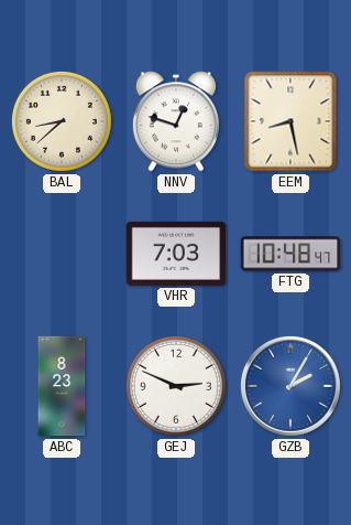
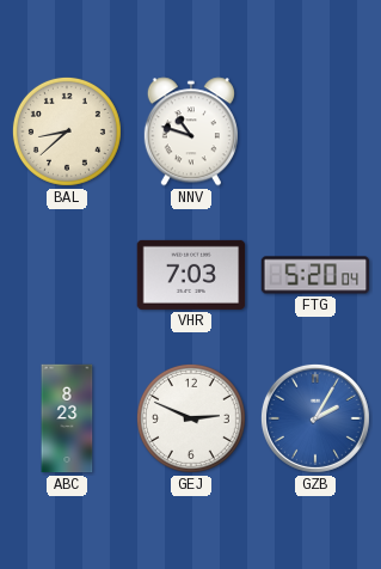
NNV: 12:48 -> 10:48
EEM: 8:28 -> none
FTG: 10:48 -> 5:20
